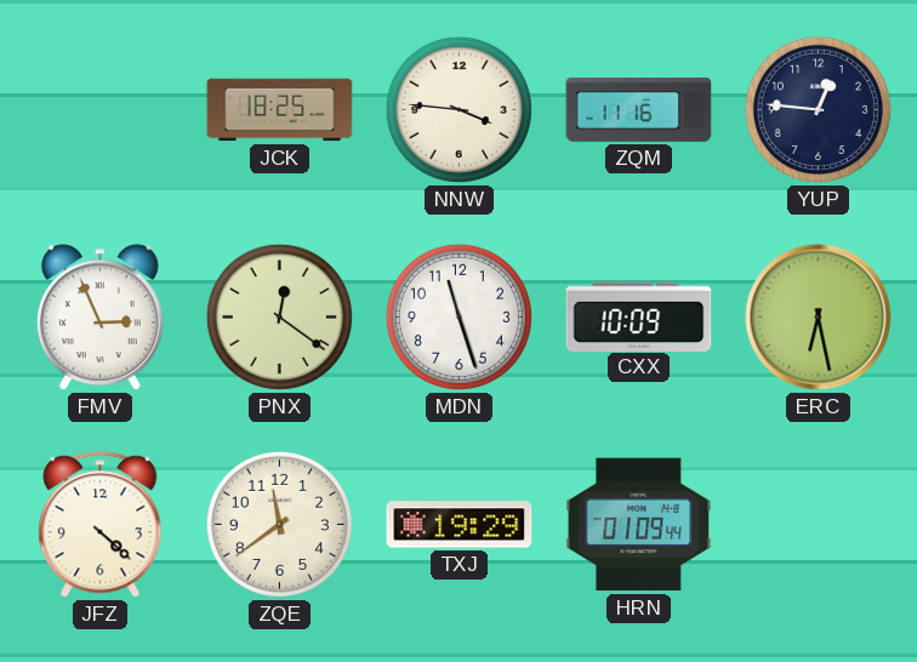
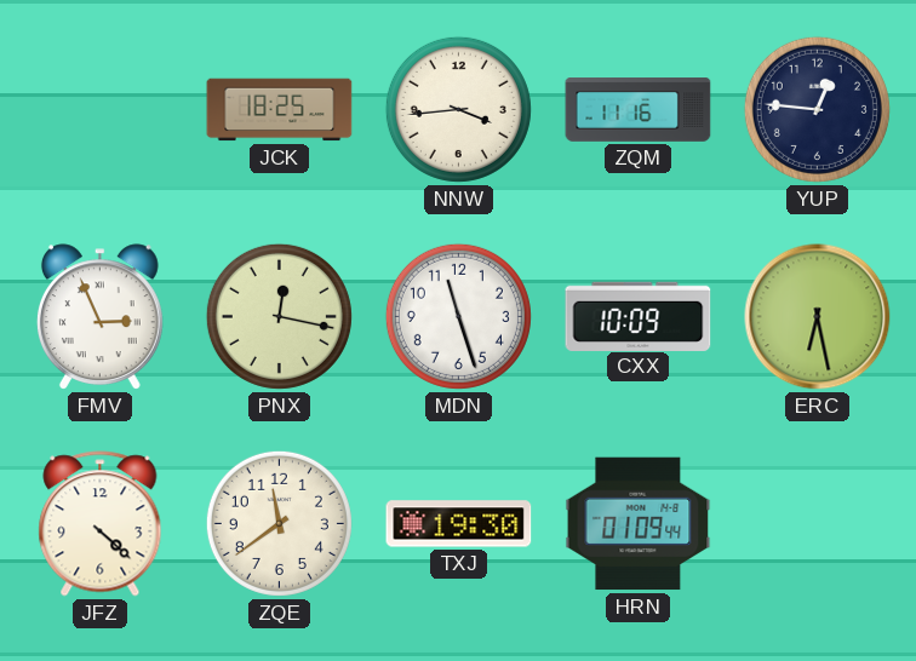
NNW: 3:46 -> 3:44
PNX: 12:21 -> 12:17
TXJ: 19:29 -> 19:30
